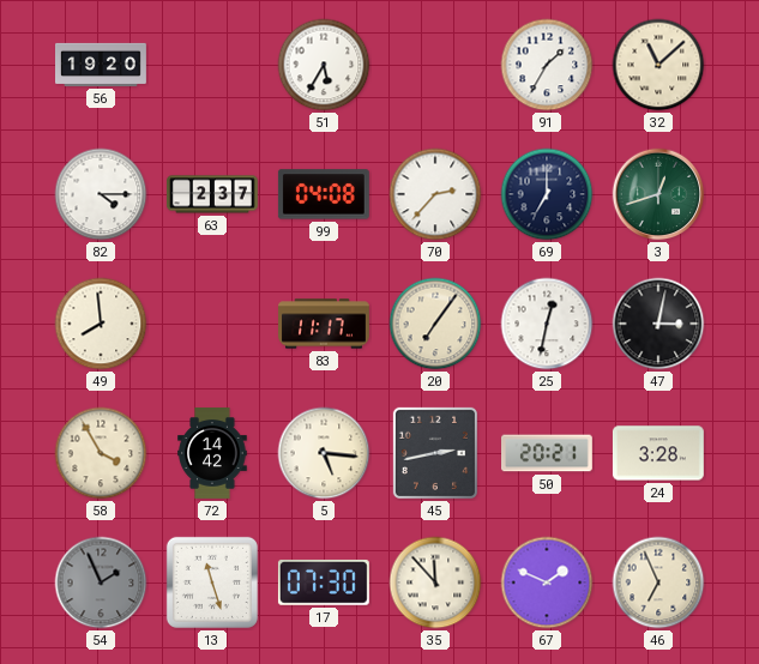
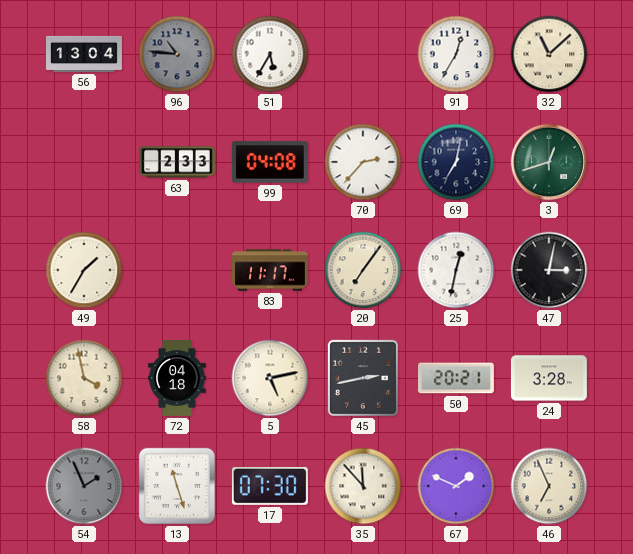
56: 19:20 -> 13:04
96: none -> 10:46
91: 1:35 -> 12:35
82: 4:15 -> none
63: 2:37 -> 2:33
69: 7:00 -> 7:02
49: 7:59 -> 1:35
58: 3:55 -> 3:58
72: 14:42 -> 04:18
5: 5:16 -> 5:13
